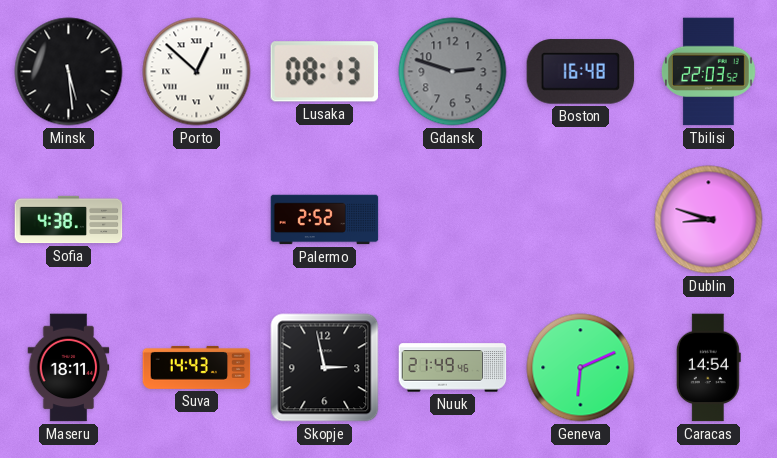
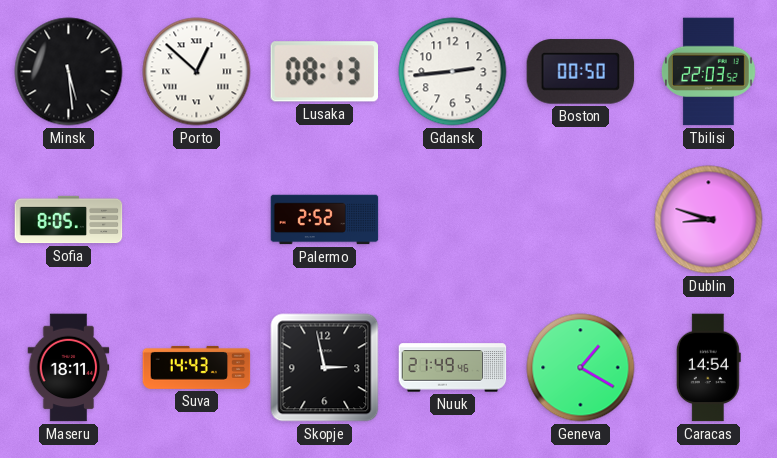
Gdansk: 2:48 -> 2:44
Gdansk dial: grey -> white
Boston: 16:48 -> 00:50
Sofia: 4:38 -> 8:05
Geneva: 6:11 -> 1:20
